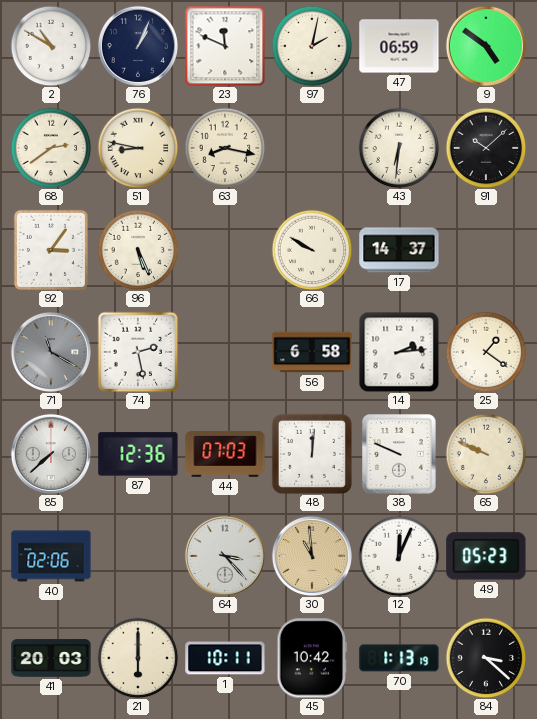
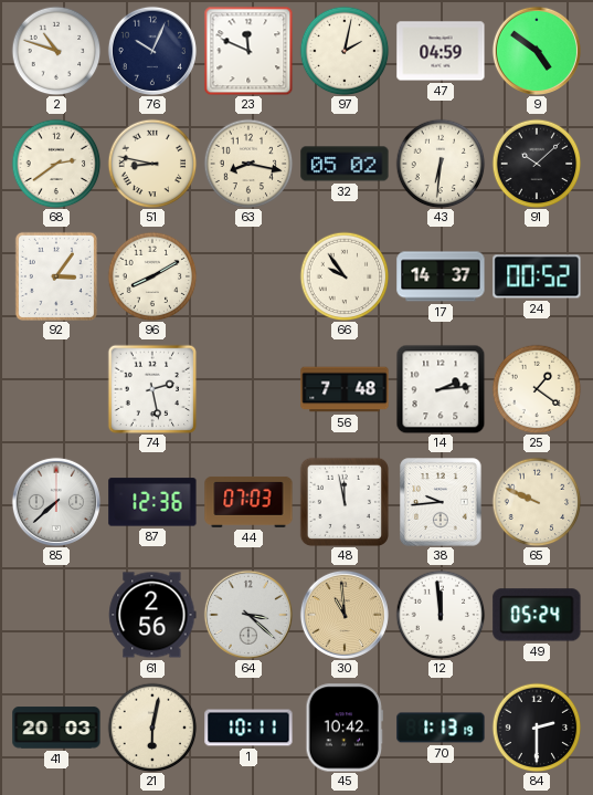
2: 10:50 -> 10:48
76: 1:04 -> 10:04
47: 06:59 -> 04:59
32: none -> 05:02
96: 5:26 -> 8:10
66: 9:50 -> 9:54
24: none -> 00:52
71: 11:20 -> none
56: 6:58 -> 7:48
48: 12:01 -> 11:58
38: 9:49 -> 9:44
40: 02:06 -> none
61: none -> 2:56
64: 3:23 -> 3:22
12: 12:04 -> 11:59
49: 05:23 -> 05:24
21: 6:00 -> 6:02
84: 3:22 -> 2:30
